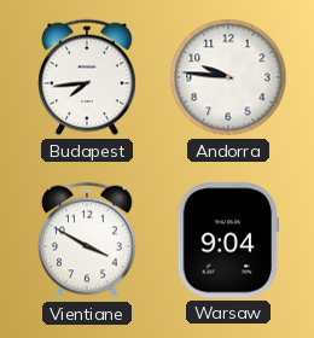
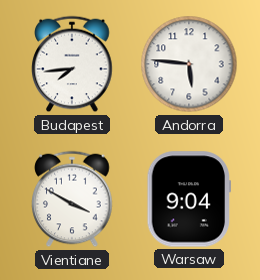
Andorra: 9:46 -> 5:46
